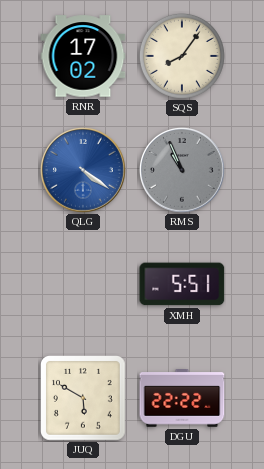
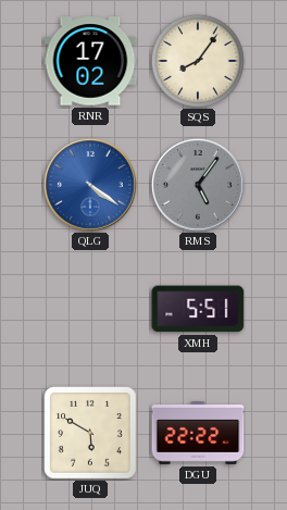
RMS: 10:56 -> 5:06
